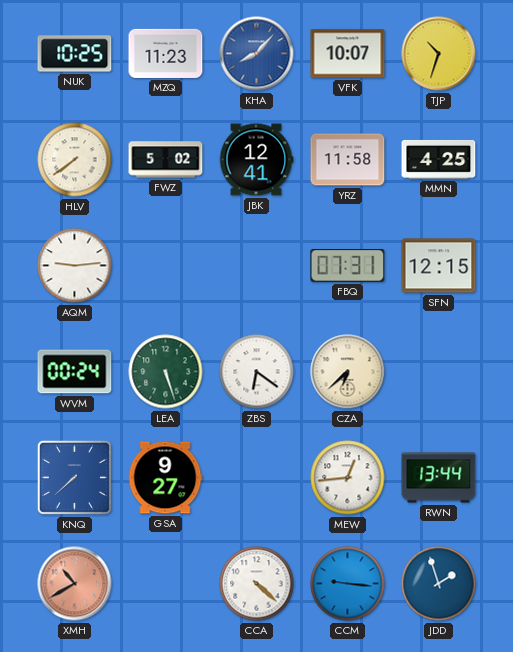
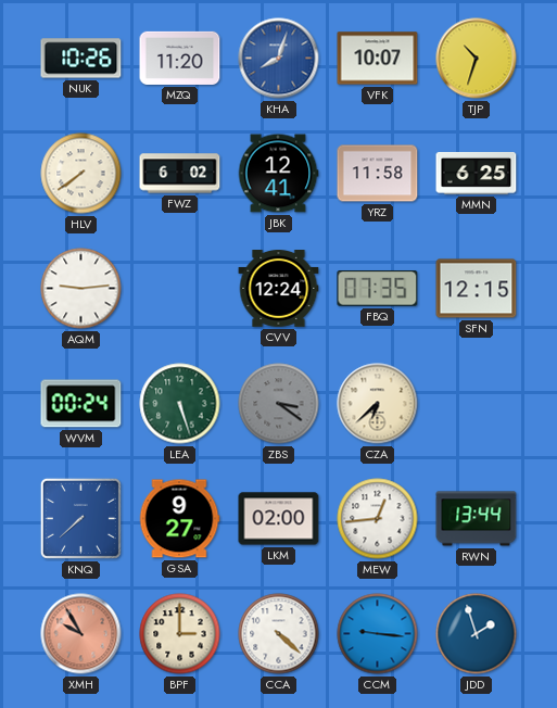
NUK: 10:25 -> 10:26
MZQ: 11:23 -> 11:20
KHA: 8:07 -> 8:03
FWZ: 5:02 -> 6:02
MMN: 4:25 -> 6:25
CVV: none -> 12:24
FBQ: 07:31 -> 07:35
ZBS: 6:21 -> 3:21
ZBS dial: white -> grey
LKM: none -> 02:00
XMH: 10:40 -> 9:55
BPF: none -> 3:00
